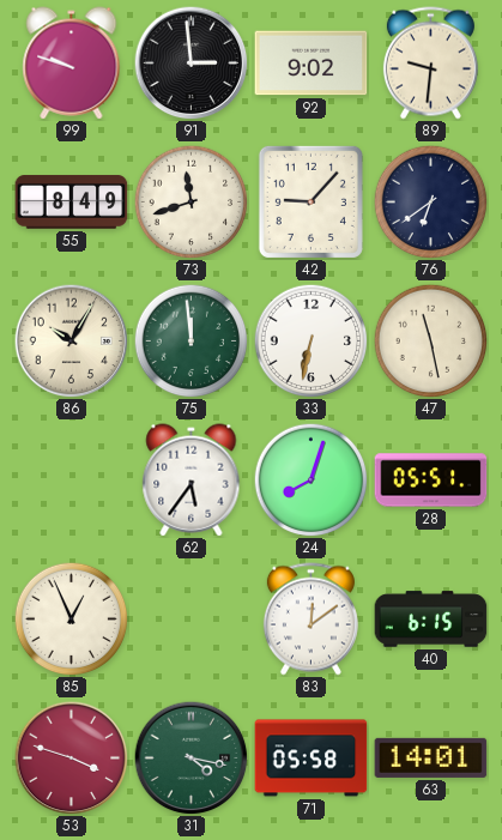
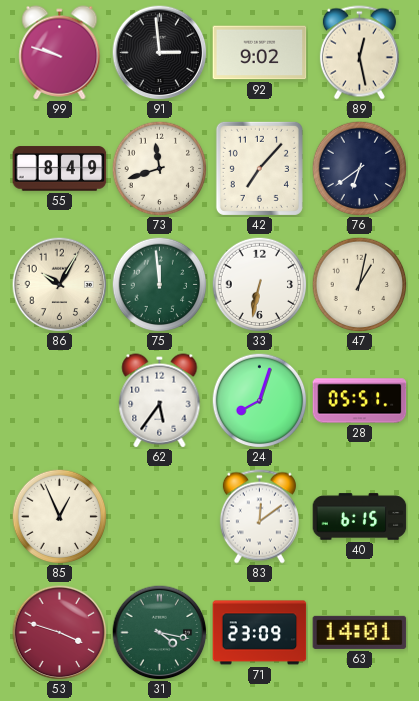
89: 9:31 -> 12:28
42: 9:07 -> 7:07
47: 11:28 -> 1:02
71: 05:58 -> 23:09
